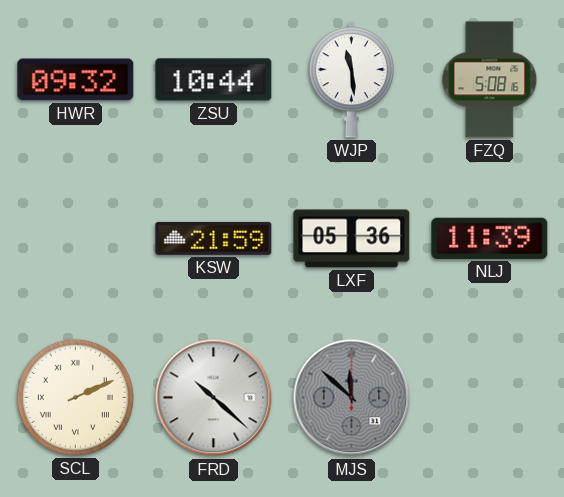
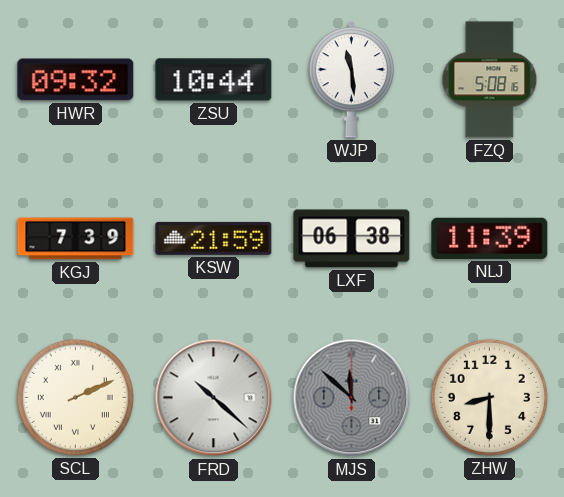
KGJ: none -> 7:39
LXF: 05:36 -> 06:38
ZHW: none -> 8:30
